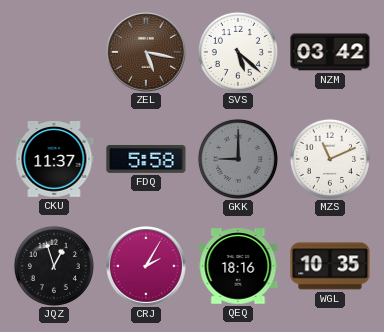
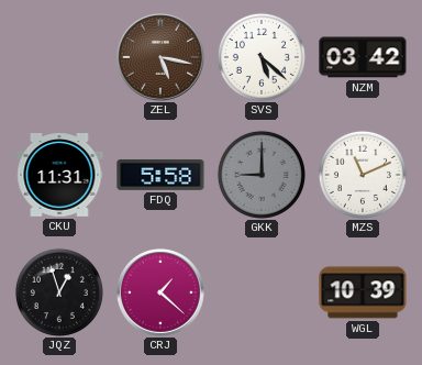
CKU: 11:37 -> 11:31
CRJ: 2:05 -> 1:22
QEQ: 18:16 -> none
WGL: 10:35 -> 10:39
